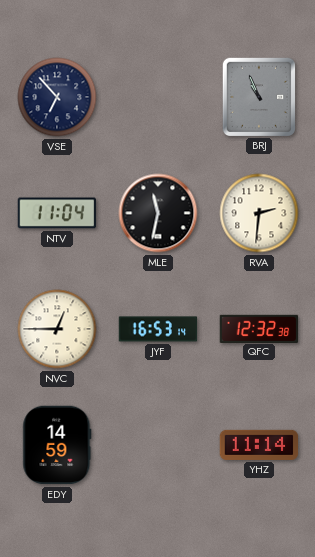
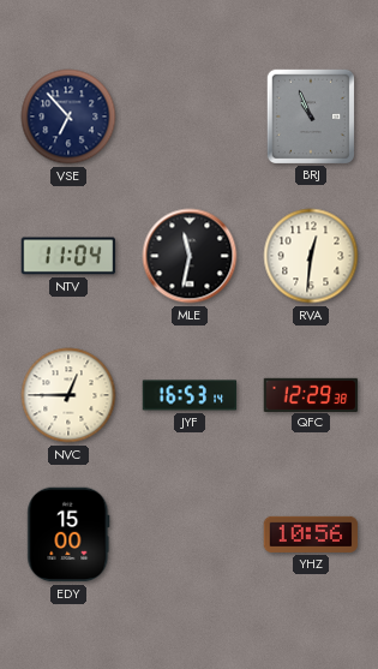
RVA: 2:31 -> 12:31
QFC: 12:32 -> 12:29
EDY: 14:59 -> 15:00
YHZ: 11:14 -> 10:56
